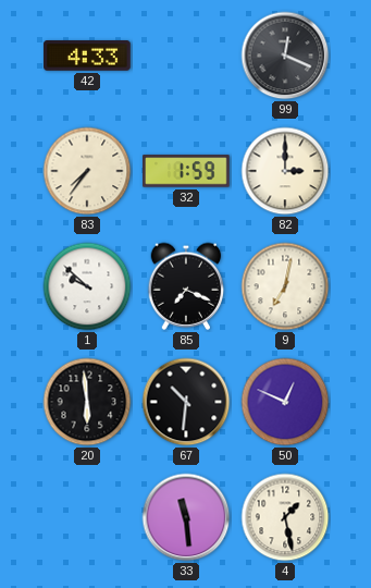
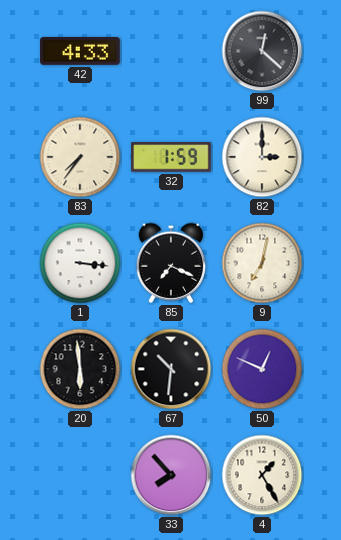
99: 12:19 -> 12:22
1: 9:52 -> 3:16
33: 11:29 -> 7:53
4: 1:28 -> 1:25
